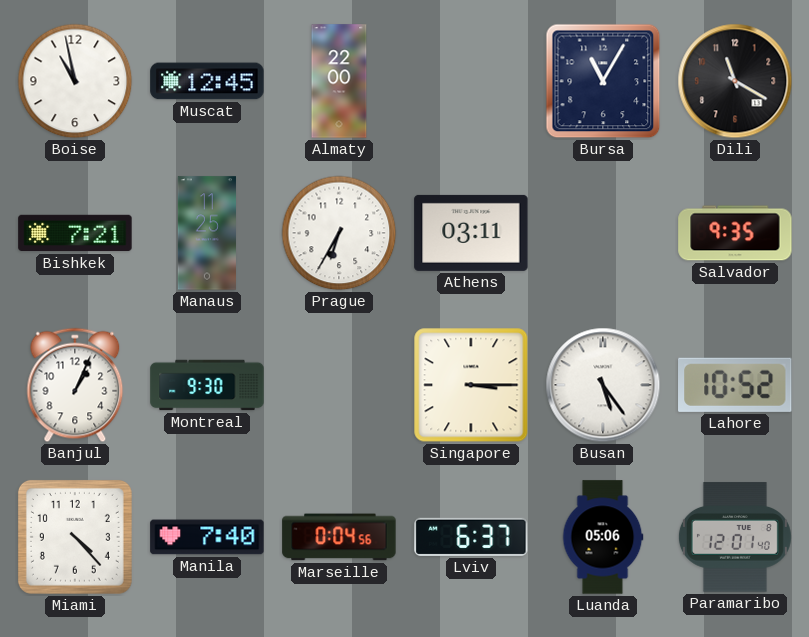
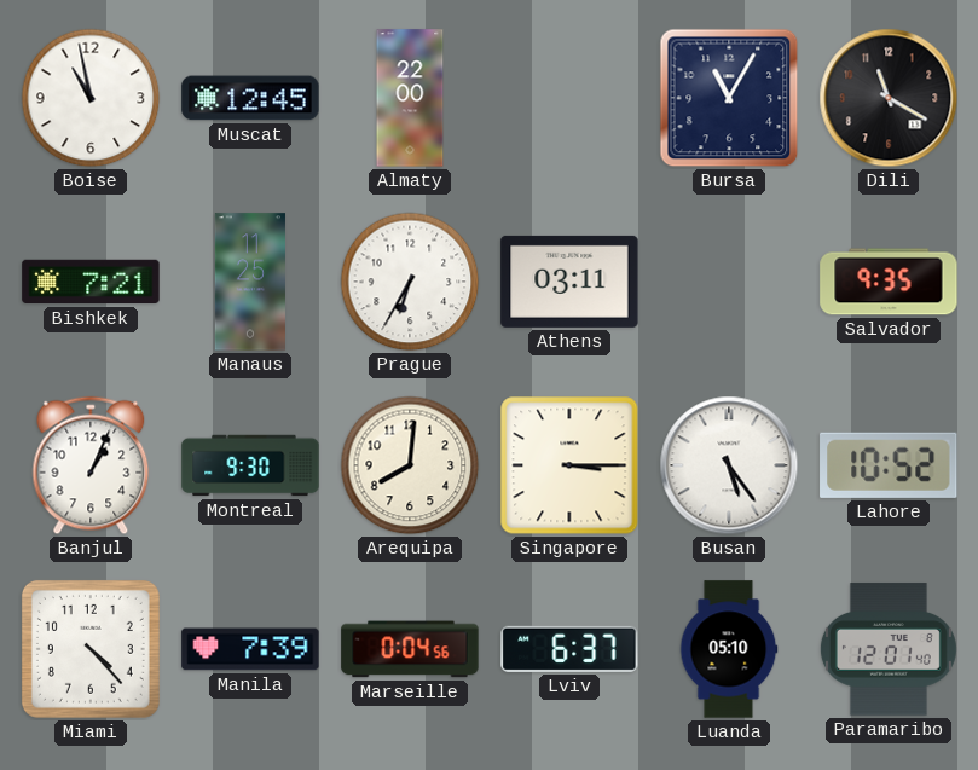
Arequipa: none -> 8:01
Manila: 7:40 -> 7:39
Luanda: 05:06 -> 05:10
